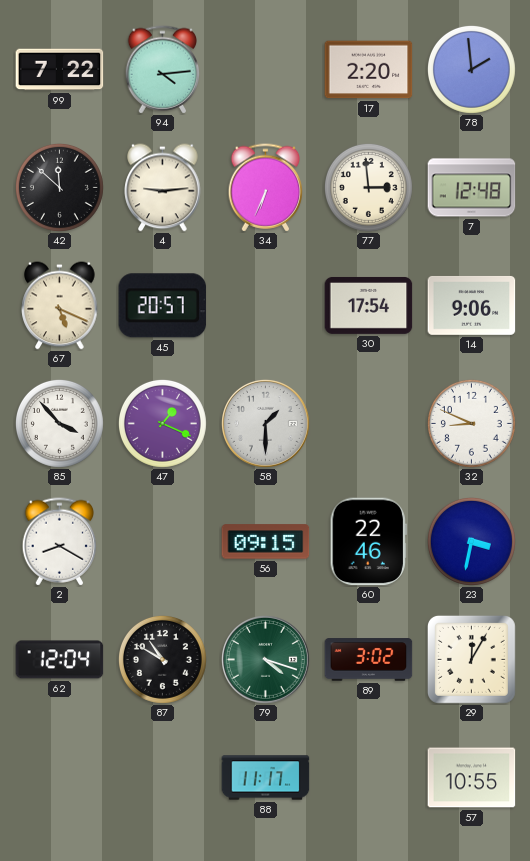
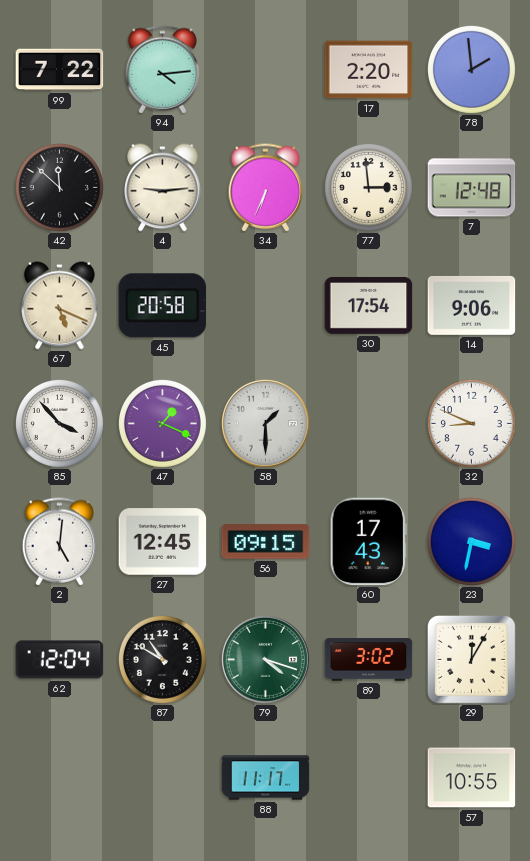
45: 20:57 -> 20:58
2: 8:20 -> 5:01
27: none -> 12:45
60: 22:46 -> 17:43
